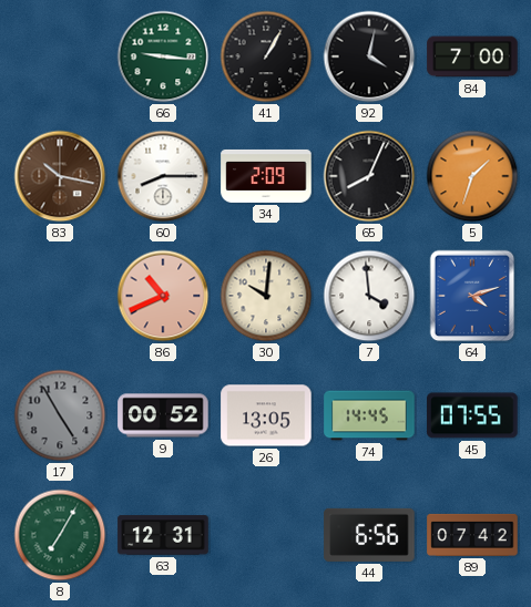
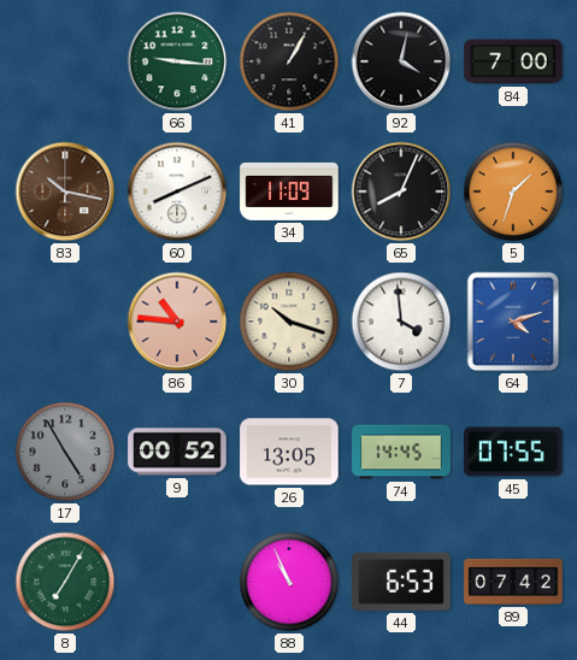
60: 8:15 -> 8:11
34: 2:09 -> 11:09
86: 10:41 -> 10:46
30: 10:01 -> 10:18
63: 12:31 -> none
88: none -> 10:56
44: 6:56 -> 6:53
